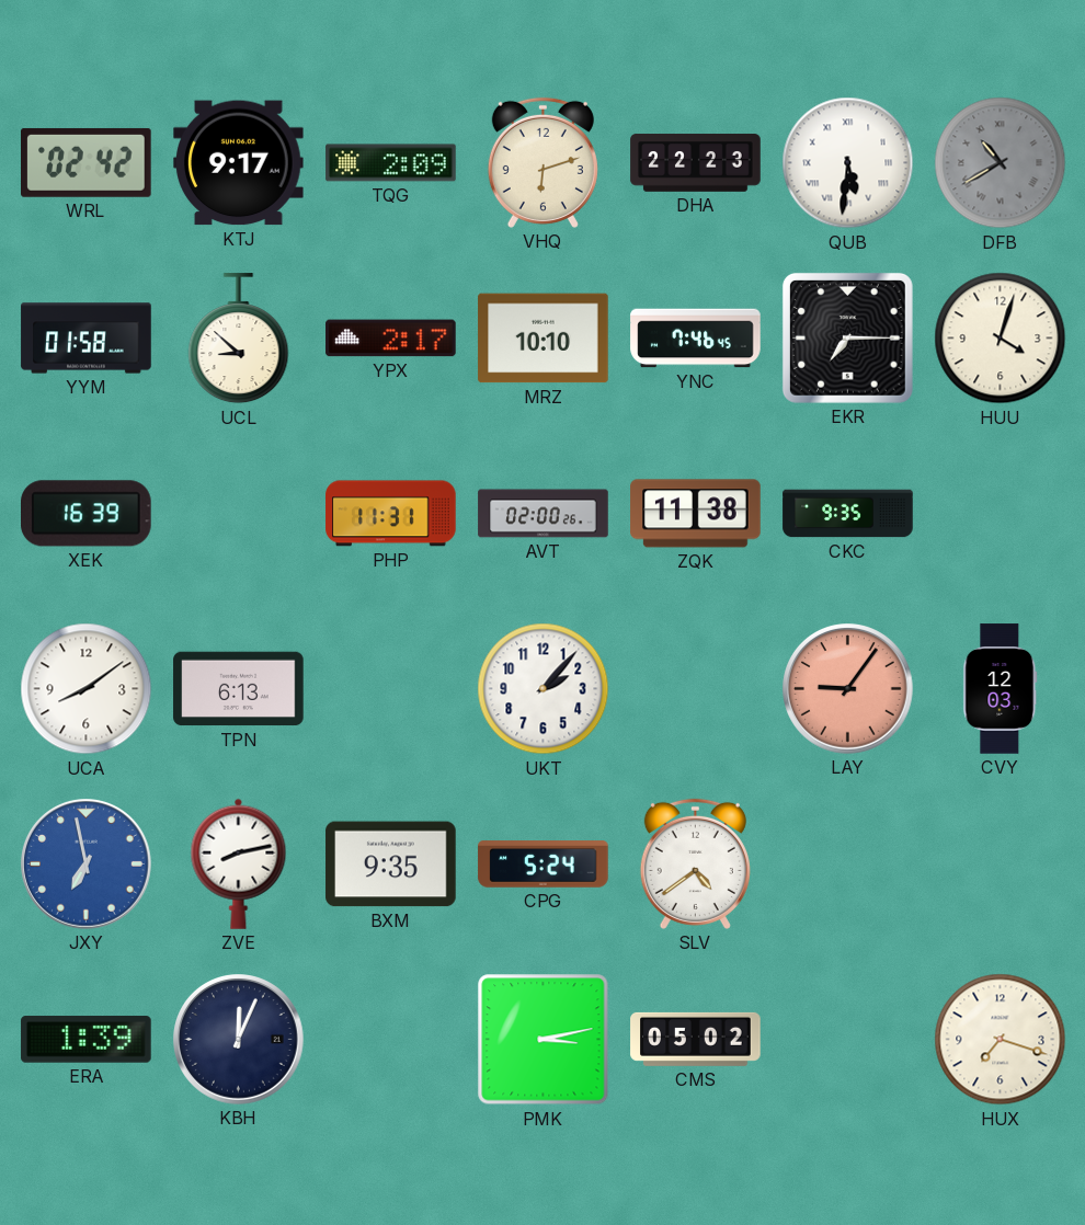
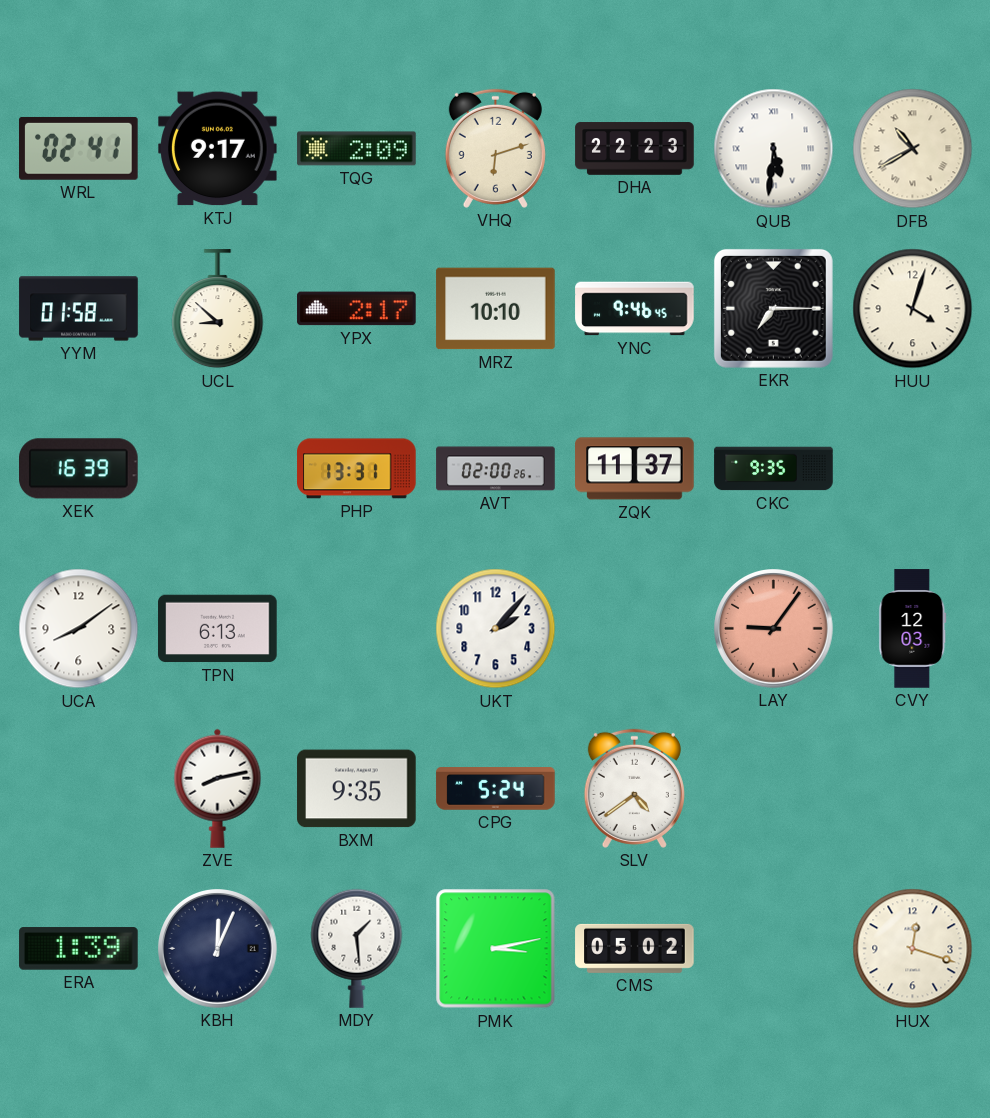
WRL: 02:42 -> 02:41
DFB dial: grey -> cream
YNC: 7:46 -> 9:46
PHP: 11:31 -> 13:31
ZQK: 11:38 -> 11:37
JXY: 6:58 -> none
MDY: none -> 1:29
HUX: 7:18 -> 12:18
